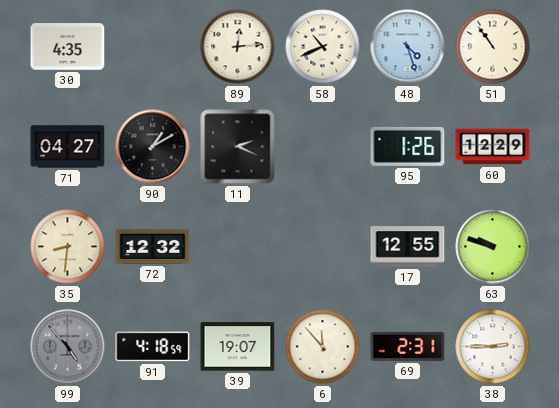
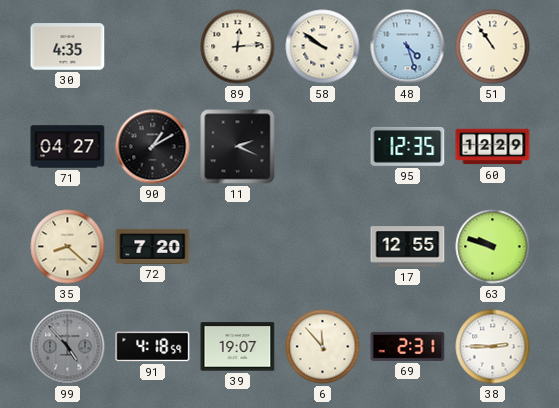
58: 10:41 -> 9:51
95: 1:26 -> 12:35
35: 8:31 -> 8:22
72: 12:32 -> 7:20
